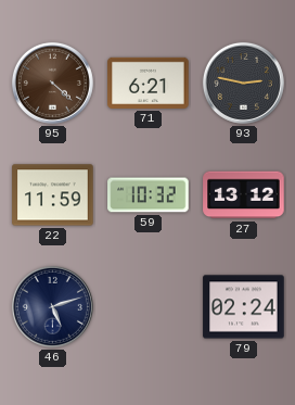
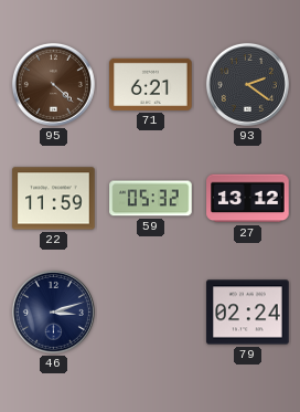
93: 2:47 -> 2:21
59: 10:32 -> 05:32
46: 5:12 -> 3:12
